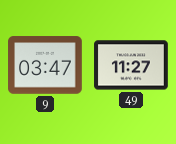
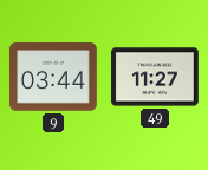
9: 03:47 -> 03:44
